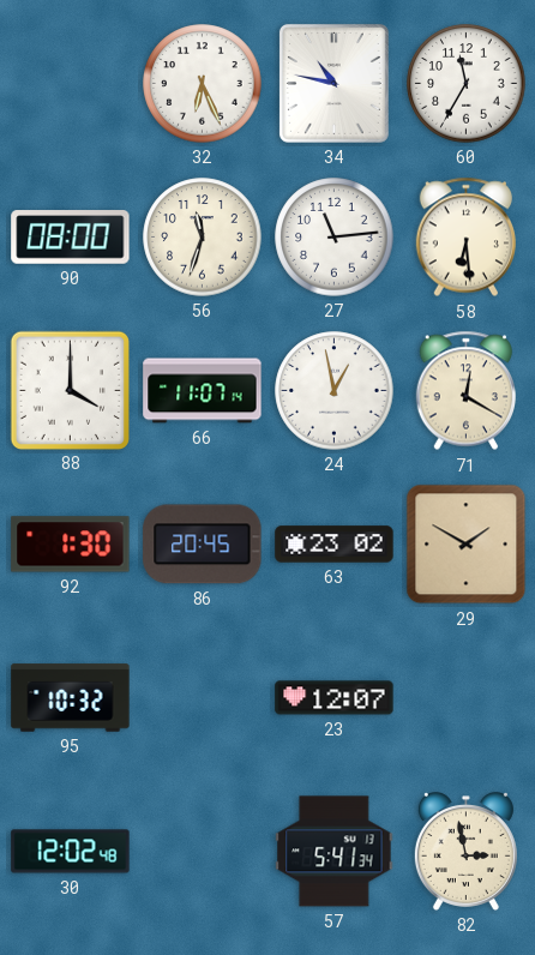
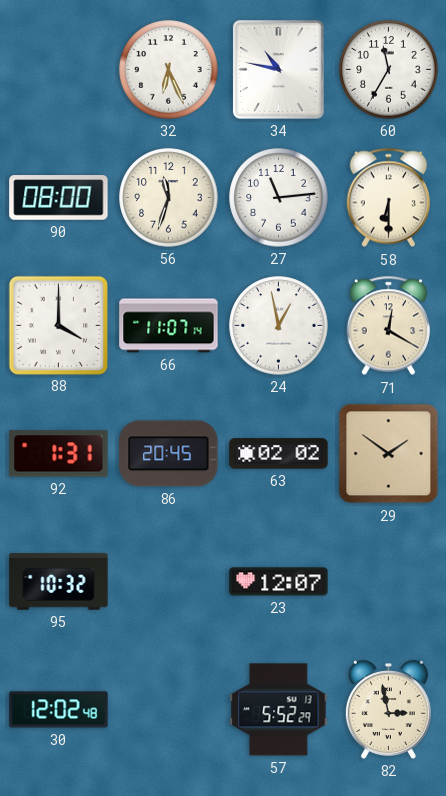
58: 6:29 -> 6:30
92: 1:30 -> 1:31
63: 23:02 -> 02:02
29: 1:50 -> 1:51
57: 5:41 -> 5:52
